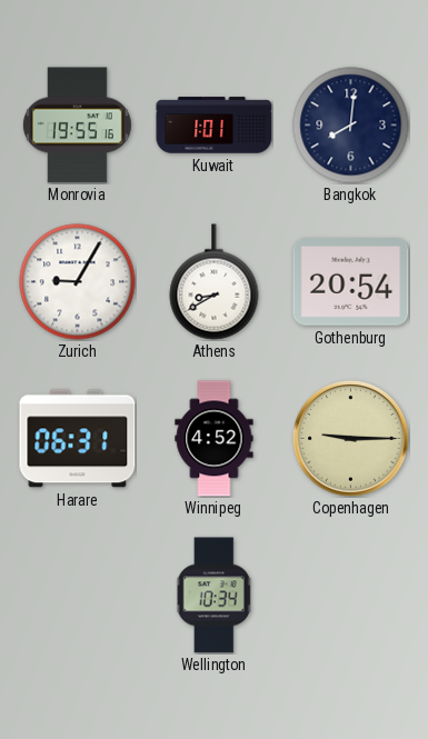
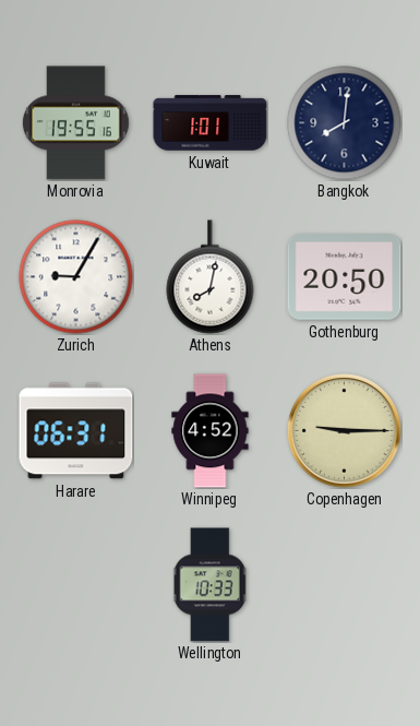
Athens: 8:40 -> 8:02
Gothenburg: 20:54 -> 20:50
Wellington: 10:34 -> 10:33
